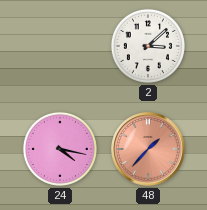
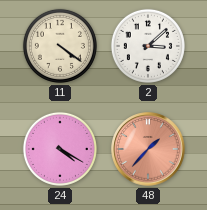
11: none -> 4:21
24: 4:17 -> 4:20
